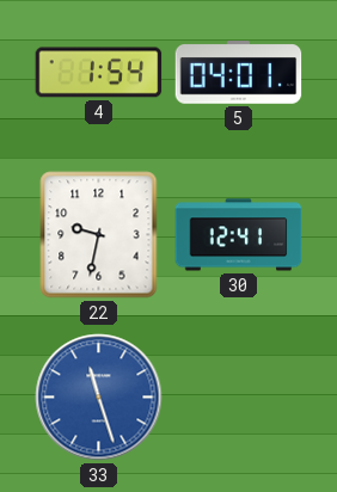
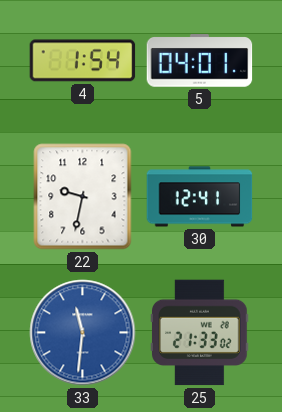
33: 11:27 -> 11:31
25: none -> 21:33
